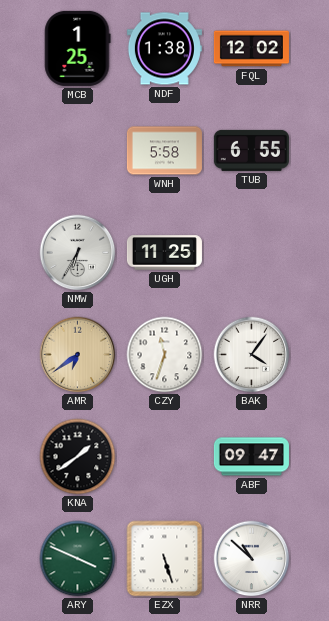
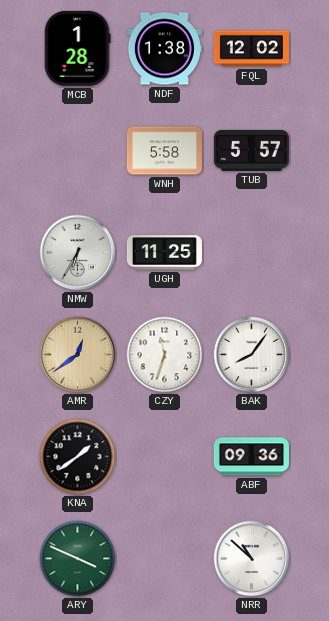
MCB: 1:25 -> 1:28
TUB: 6:55 -> 5:57
AMR: 6:39 -> 12:39
BAK: 4:06 -> 8:06
ABF: 09:47 -> 09:36
EZX: 5:27 -> none
